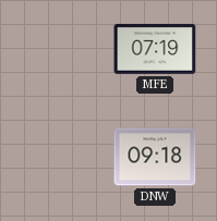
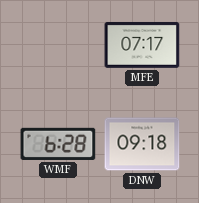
MFE: 07:19 -> 07:17
WMF: none -> 6:28
